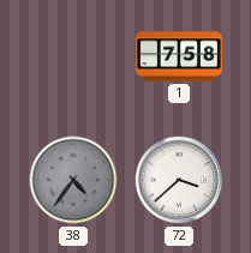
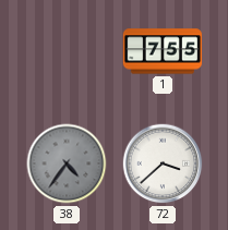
1: 7:58 -> 7:55
